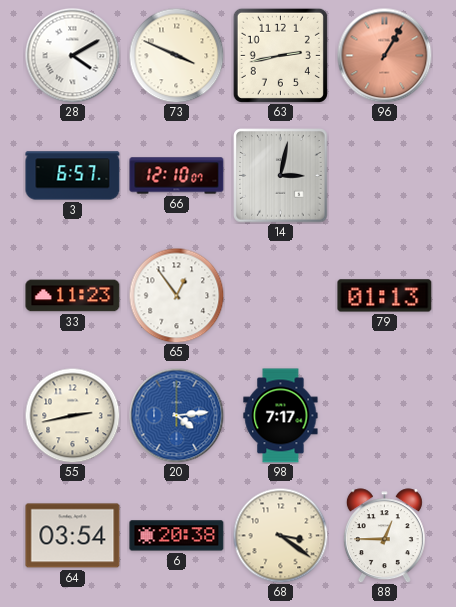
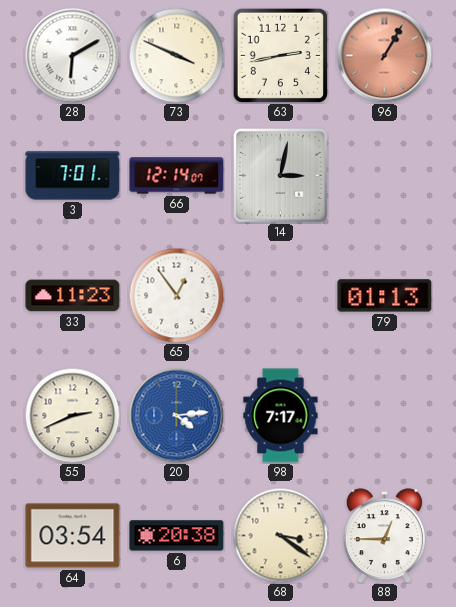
28: 4:10 -> 6:10
3: 6:57 -> 7:01
66: 12:10 -> 12:14
55: 2:43 -> 2:41
